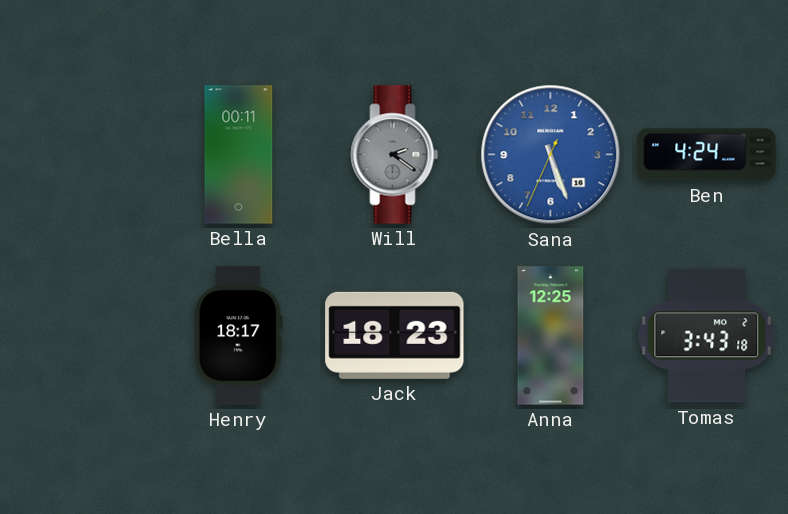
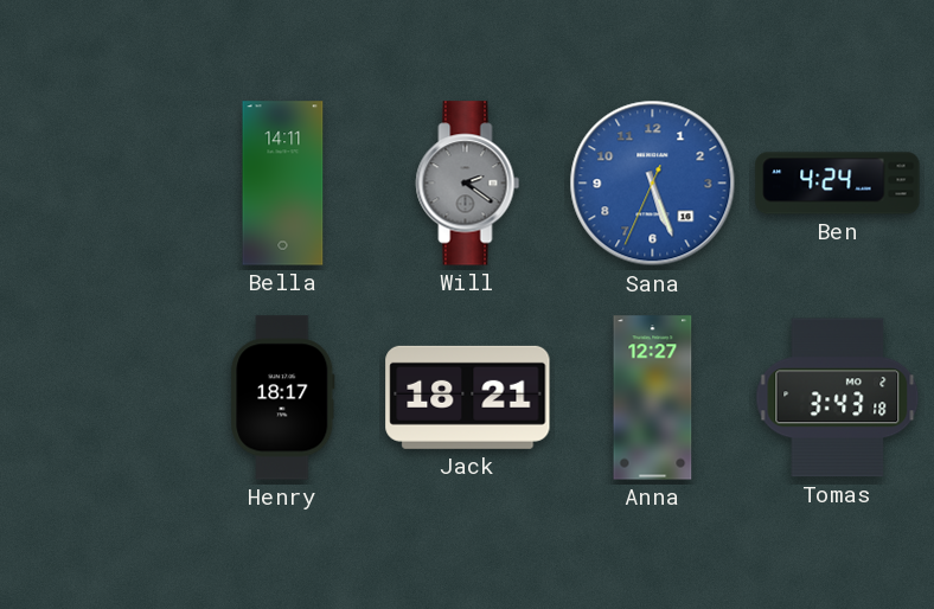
Bella: 00:11 -> 14:11
Jack: 18:23 -> 18:21
Anna: 12:25 -> 12:27
